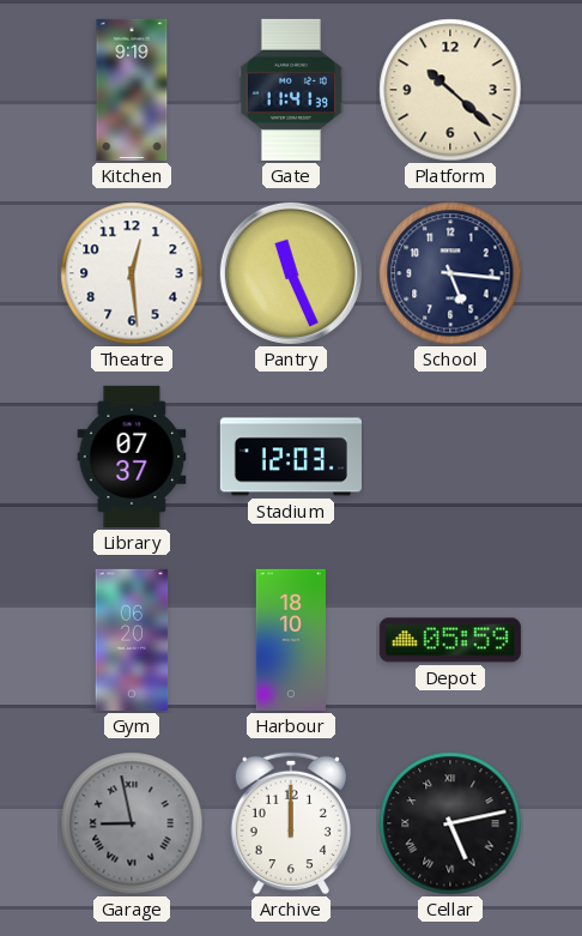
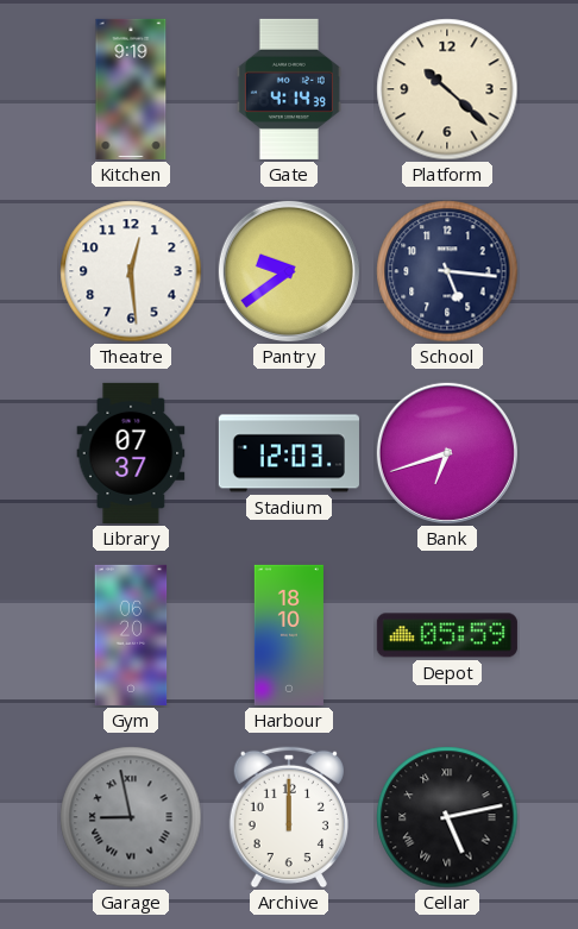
Gate: 11:41 -> 4:14
Pantry: 11:26 -> 9:39
Bank: none -> 6:42
